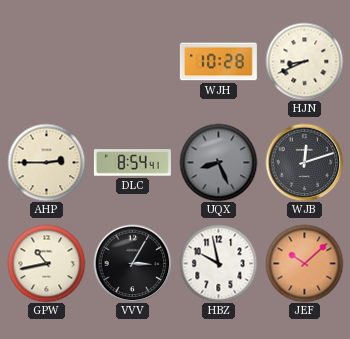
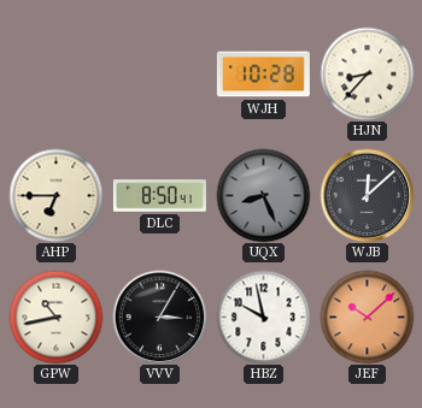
HJN: 8:41 -> 8:37
AHP: 2:45 -> 6:45
DLC: 8:54 -> 8:50
WJB: 12:12 -> 12:08
